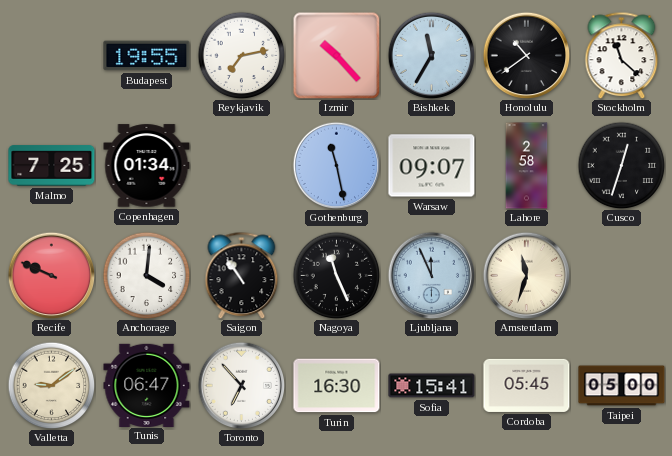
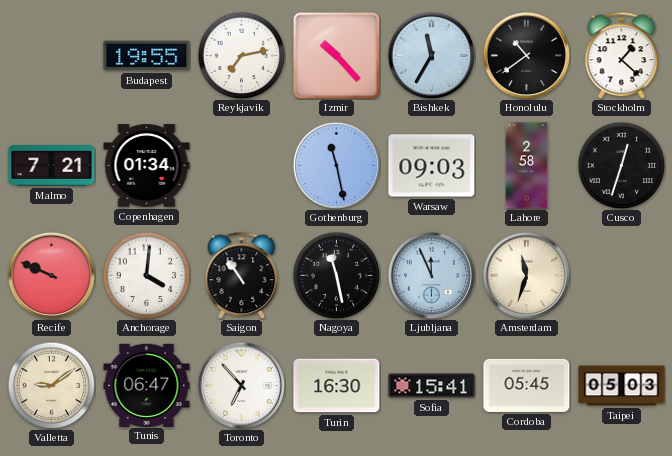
Stockholm: 11:22 -> 1:22
Malmo: 7:25 -> 7:21
Warsaw: 09:07 -> 09:03
Nagoya: 11:26 -> 11:28
Taipei: 05:00 -> 05:03
